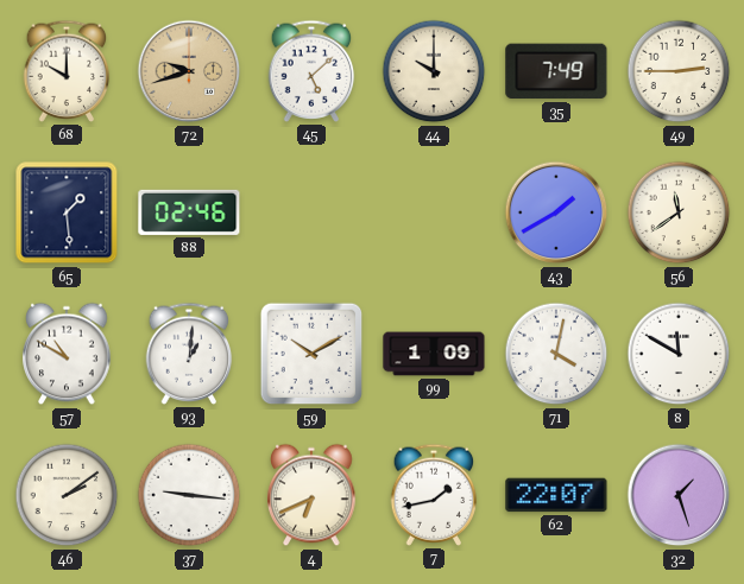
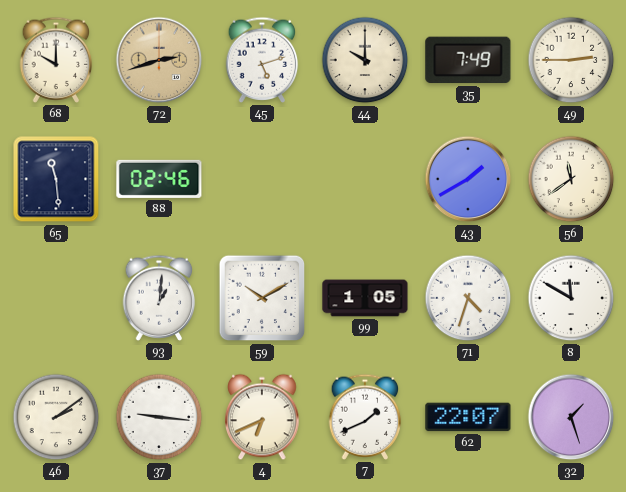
72: 9:42 -> 2:42
45: 5:08 -> 5:12
65: 1:29 -> 11:29
57: 10:50 -> none
99: 1:09 -> 1:05
71: 4:02 -> 4:33
7: 1:43 -> 1:41
